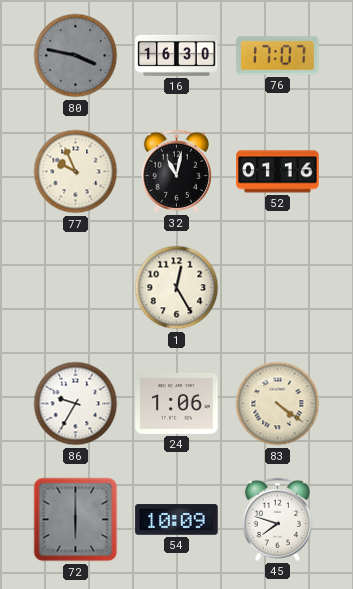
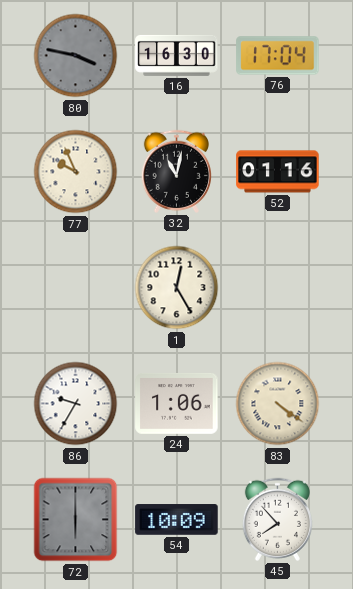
76: 17:07 -> 17:04
45: 7:48 -> 7:53
